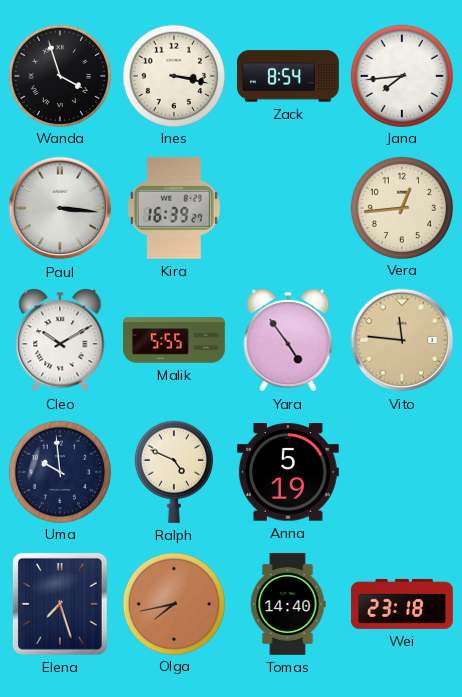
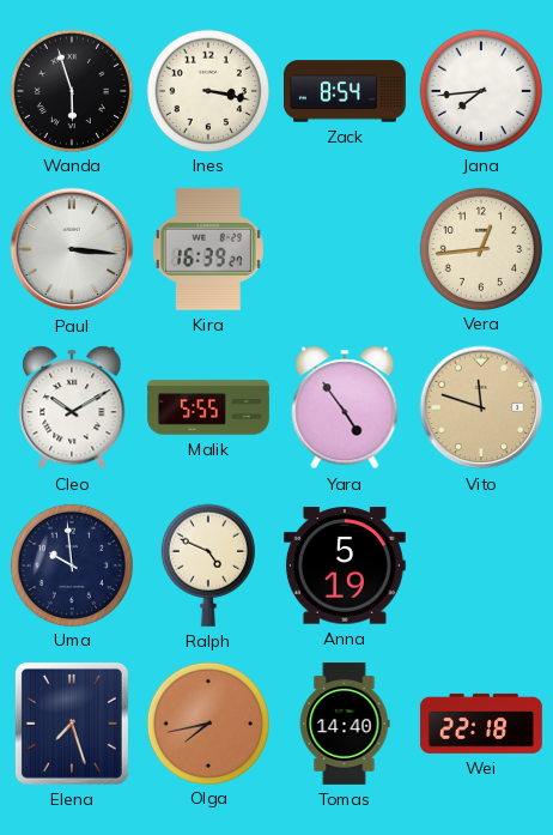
Wanda: 3:57 -> 5:57
Vito: 11:46 -> 11:48
Wei: 23:18 -> 22:18
